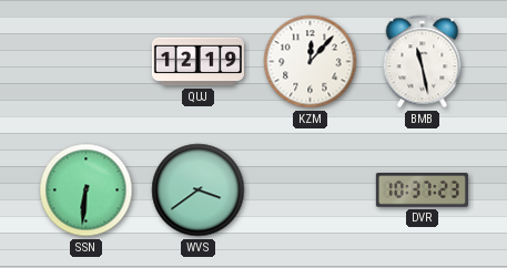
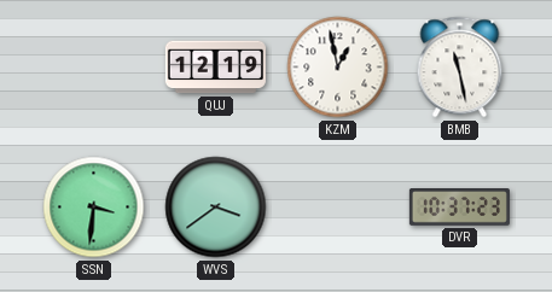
KZM: 12:07 -> 12:58
SSN: 6:31 -> 3:31
